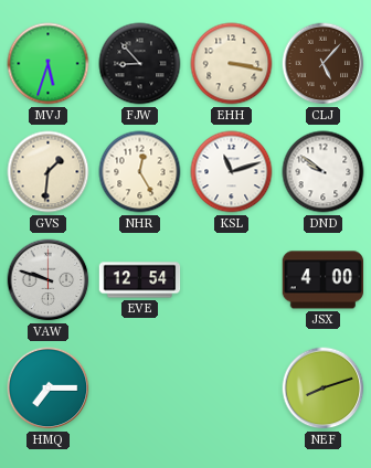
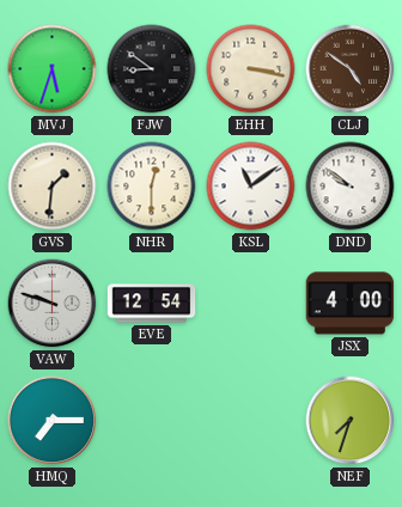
FJW: 8:53 -> 8:51
CLJ: 5:07 -> 4:51
NHR: 12:25 -> 12:30
KSL: 11:12 -> 11:09
NEF: 8:12 -> 7:33
